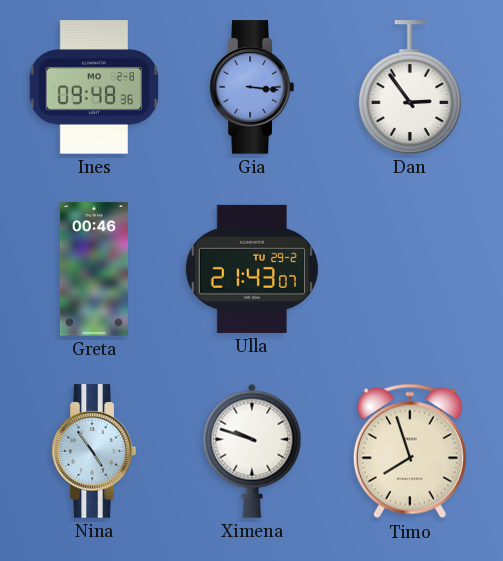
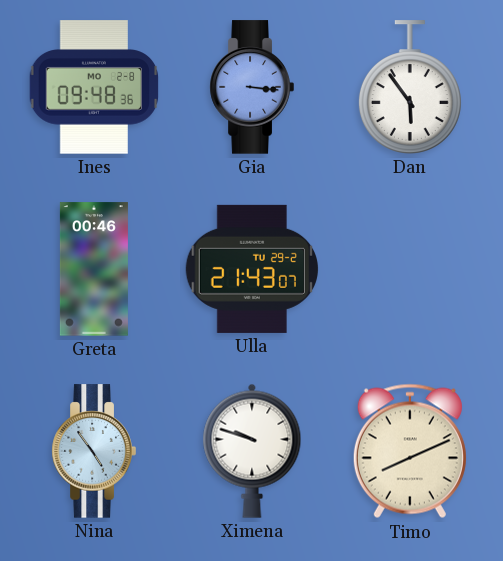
Dan: 2:54 -> 5:54
Timo: 7:57 -> 8:11
